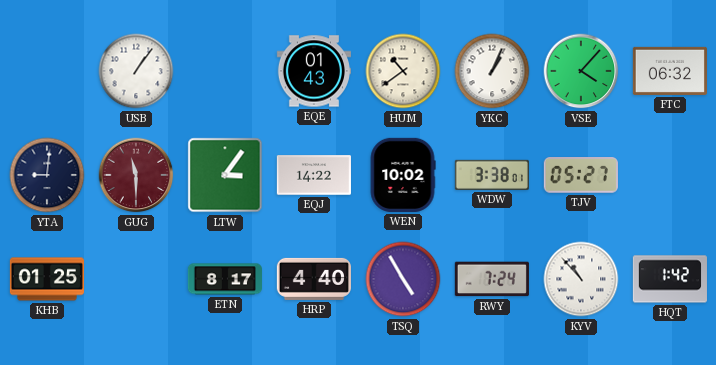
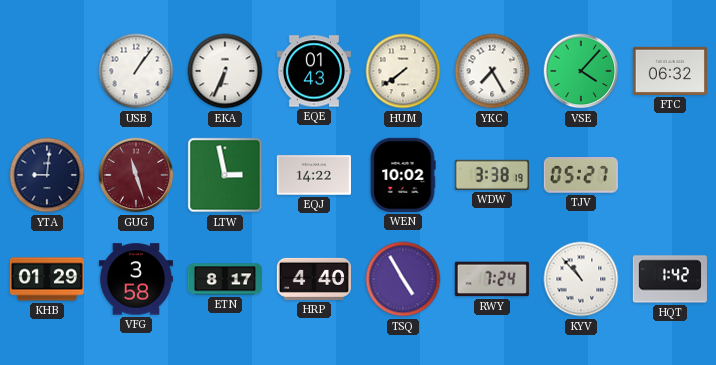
EKA: none -> 6:34
HUM: 10:39 -> 7:39
YKC: 1:04 -> 7:25
GUG: 11:30 -> 11:27
LTW: 3:06 -> 2:58
WDW: 3:38:01 -> 3:38:19
KHB: 01:25 -> 01:29
VFG: none -> 3:58
